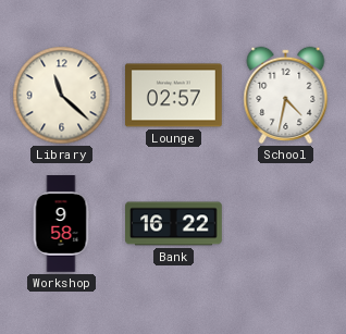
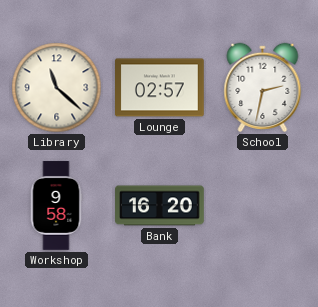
School: 4:32 -> 2:32
Bank: 16:22 -> 16:20
